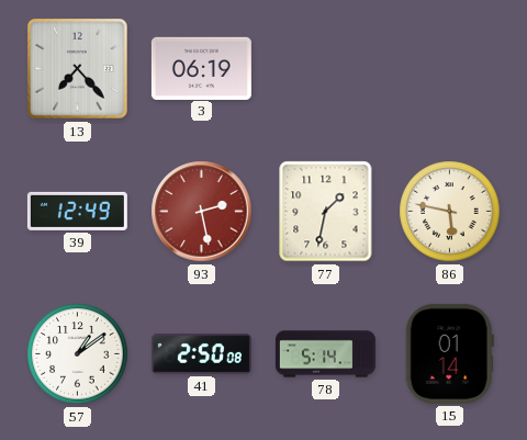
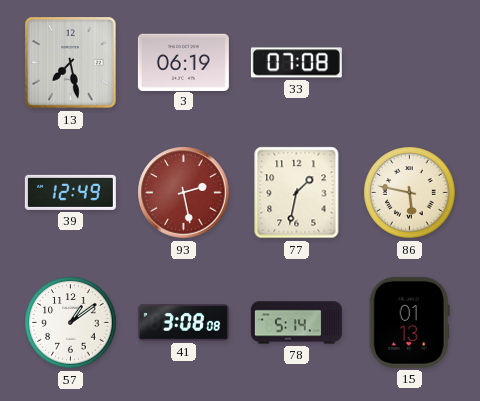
13: 7:23 -> 7:28
33: none -> 07:08
41: 2:50 -> 3:08
15: 01:14 -> 01:13
